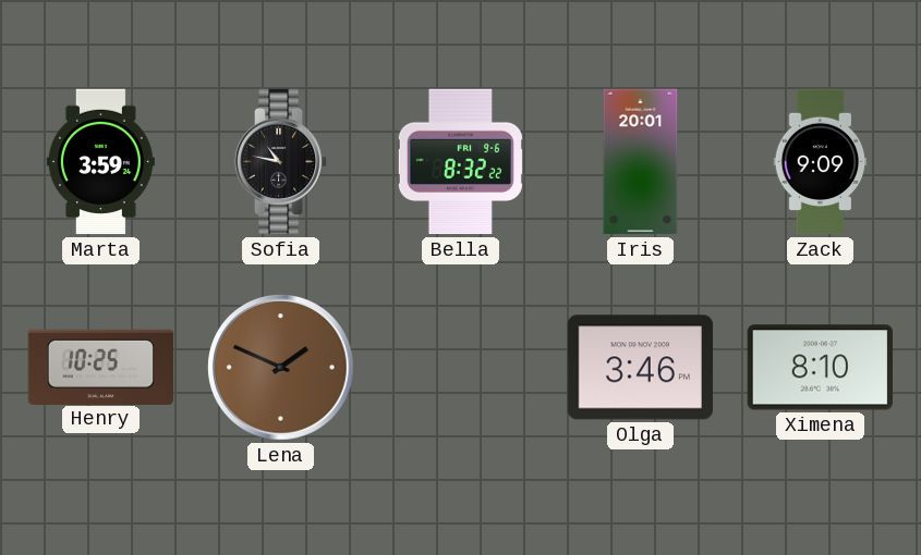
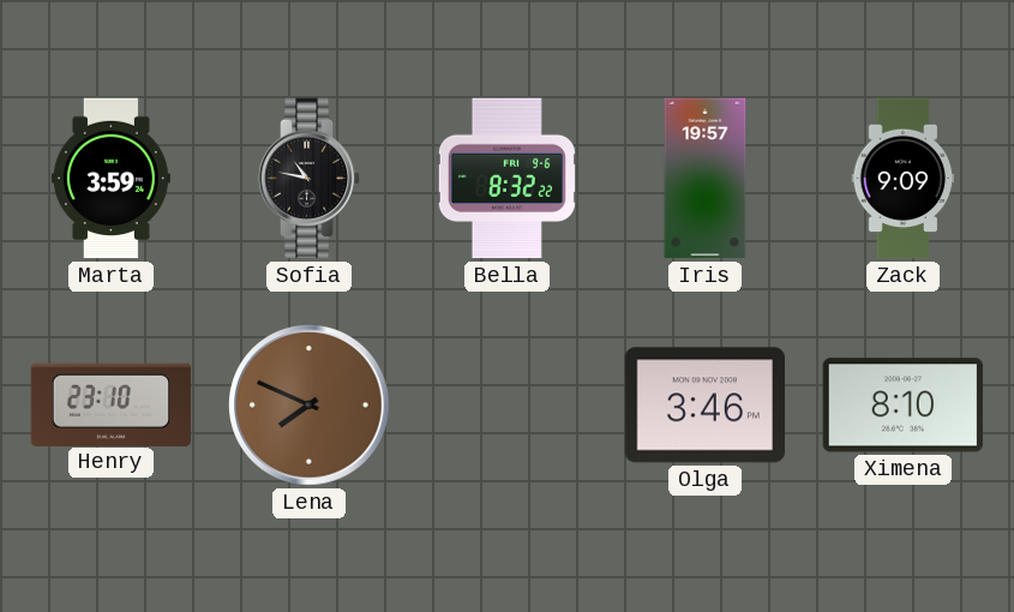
Iris: 20:01 -> 19:57
Henry: 10:25 -> 23:10
Lena: 1:49 -> 7:49
